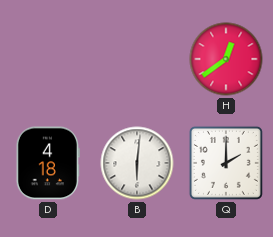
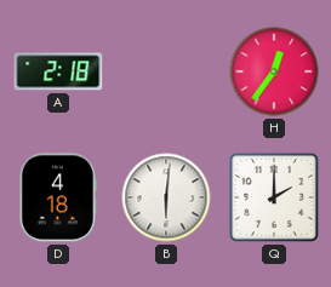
A: none -> 2:18
H: 12:39 -> 12:36
